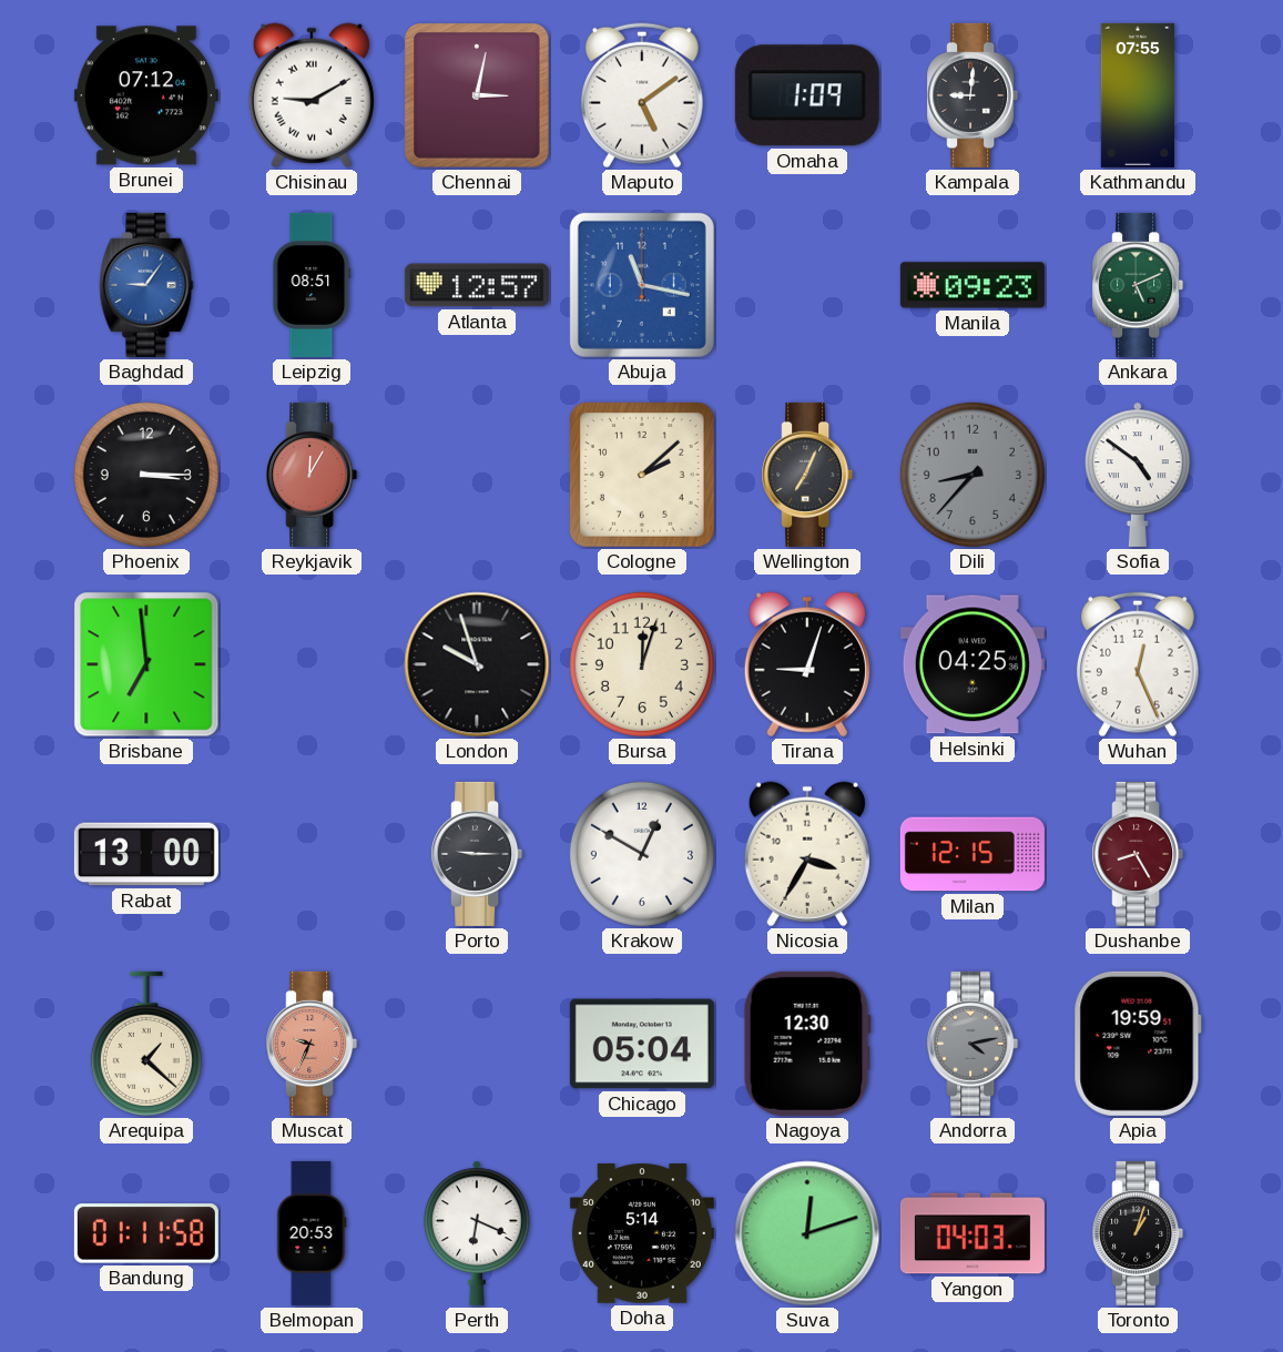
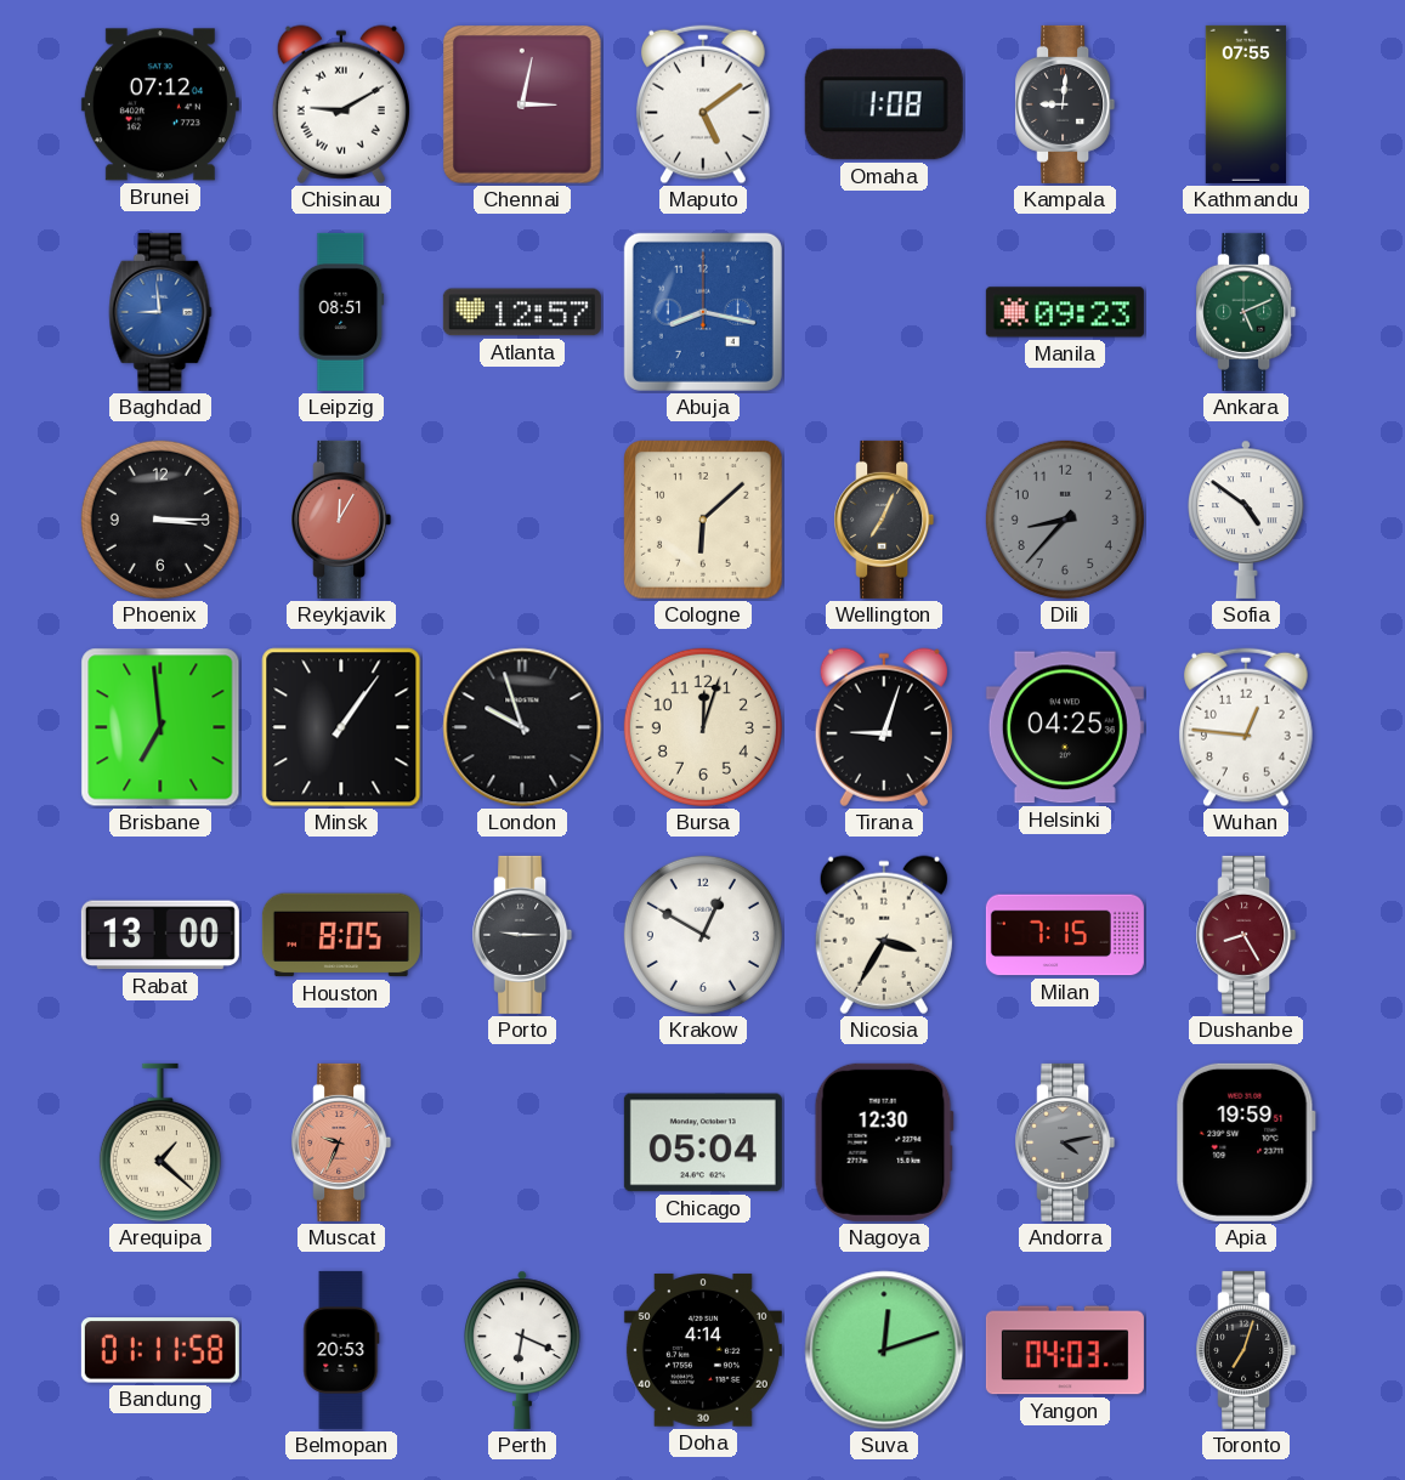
Omaha: 1:09 -> 1:08
Baghdad: 9:06 -> 8:59
Abuja: 11:17 -> 8:17
Cologne: 2:08 -> 6:08
Minsk: none -> 1:06
Wuhan: 12:26 -> 12:46
Houston: none -> 8:05
Milan: 12:15 -> 7:15
Doha: 5:14 -> 4:14
Toronto: 1:03 -> 7:03
